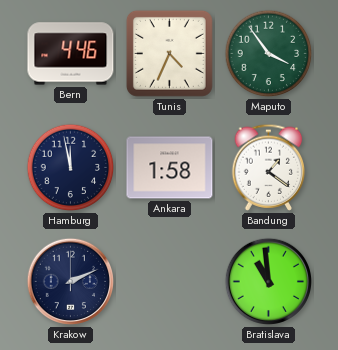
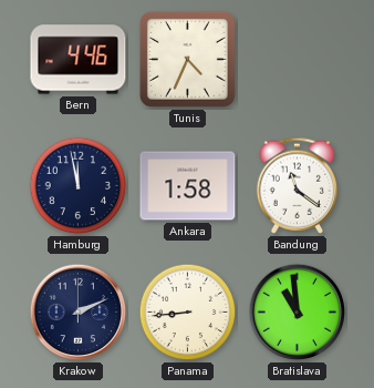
Maputo: 3:54 -> none
Bandung: 1:21 -> 11:21
Panama: none -> 8:44
